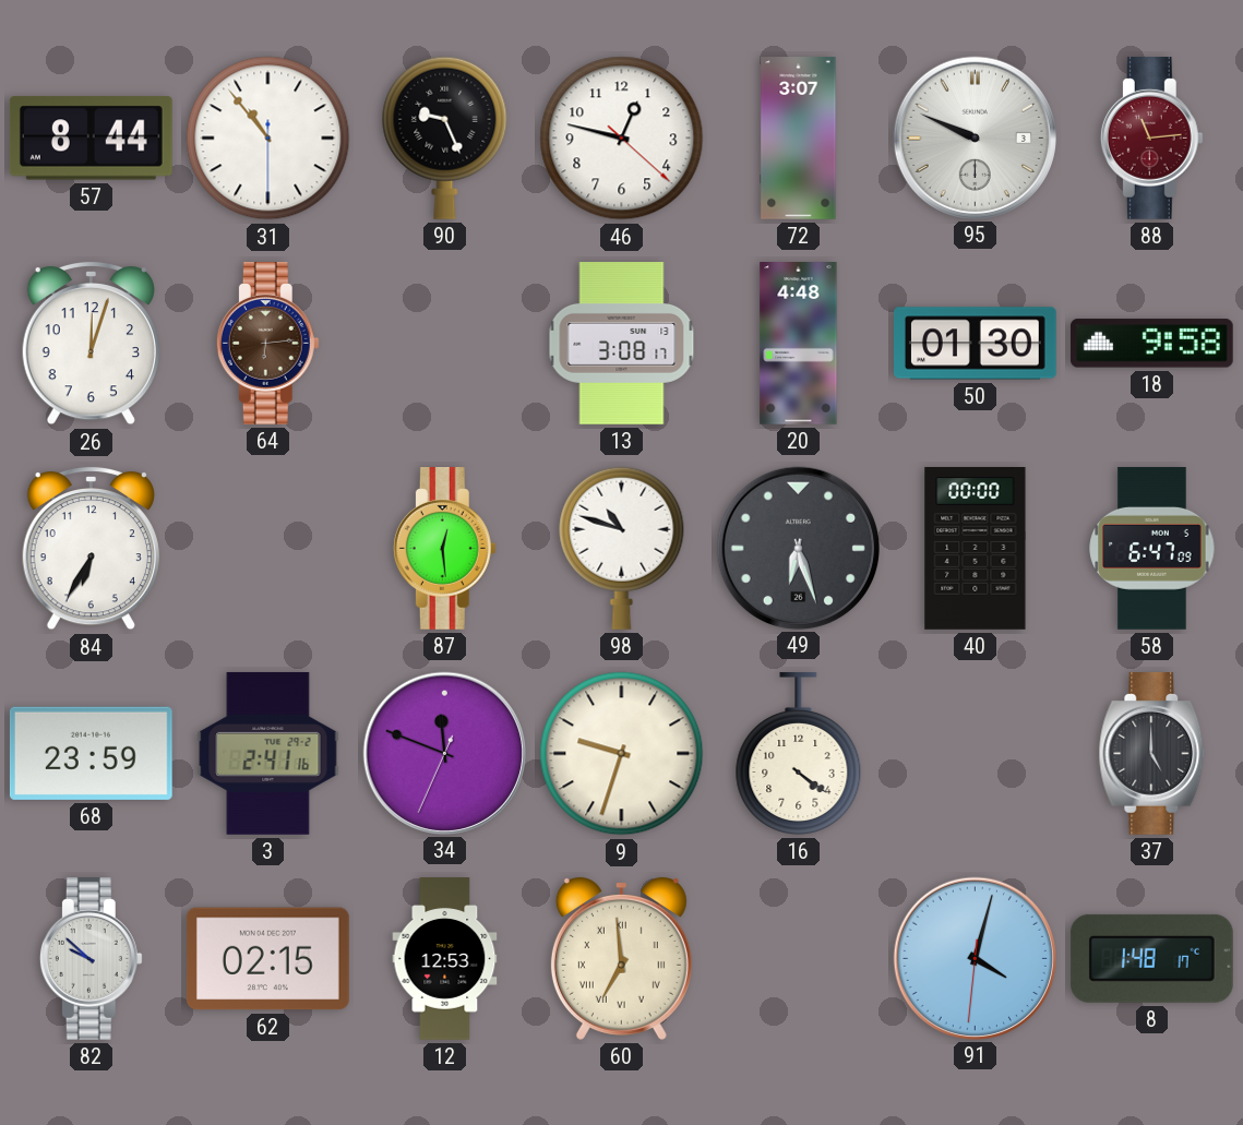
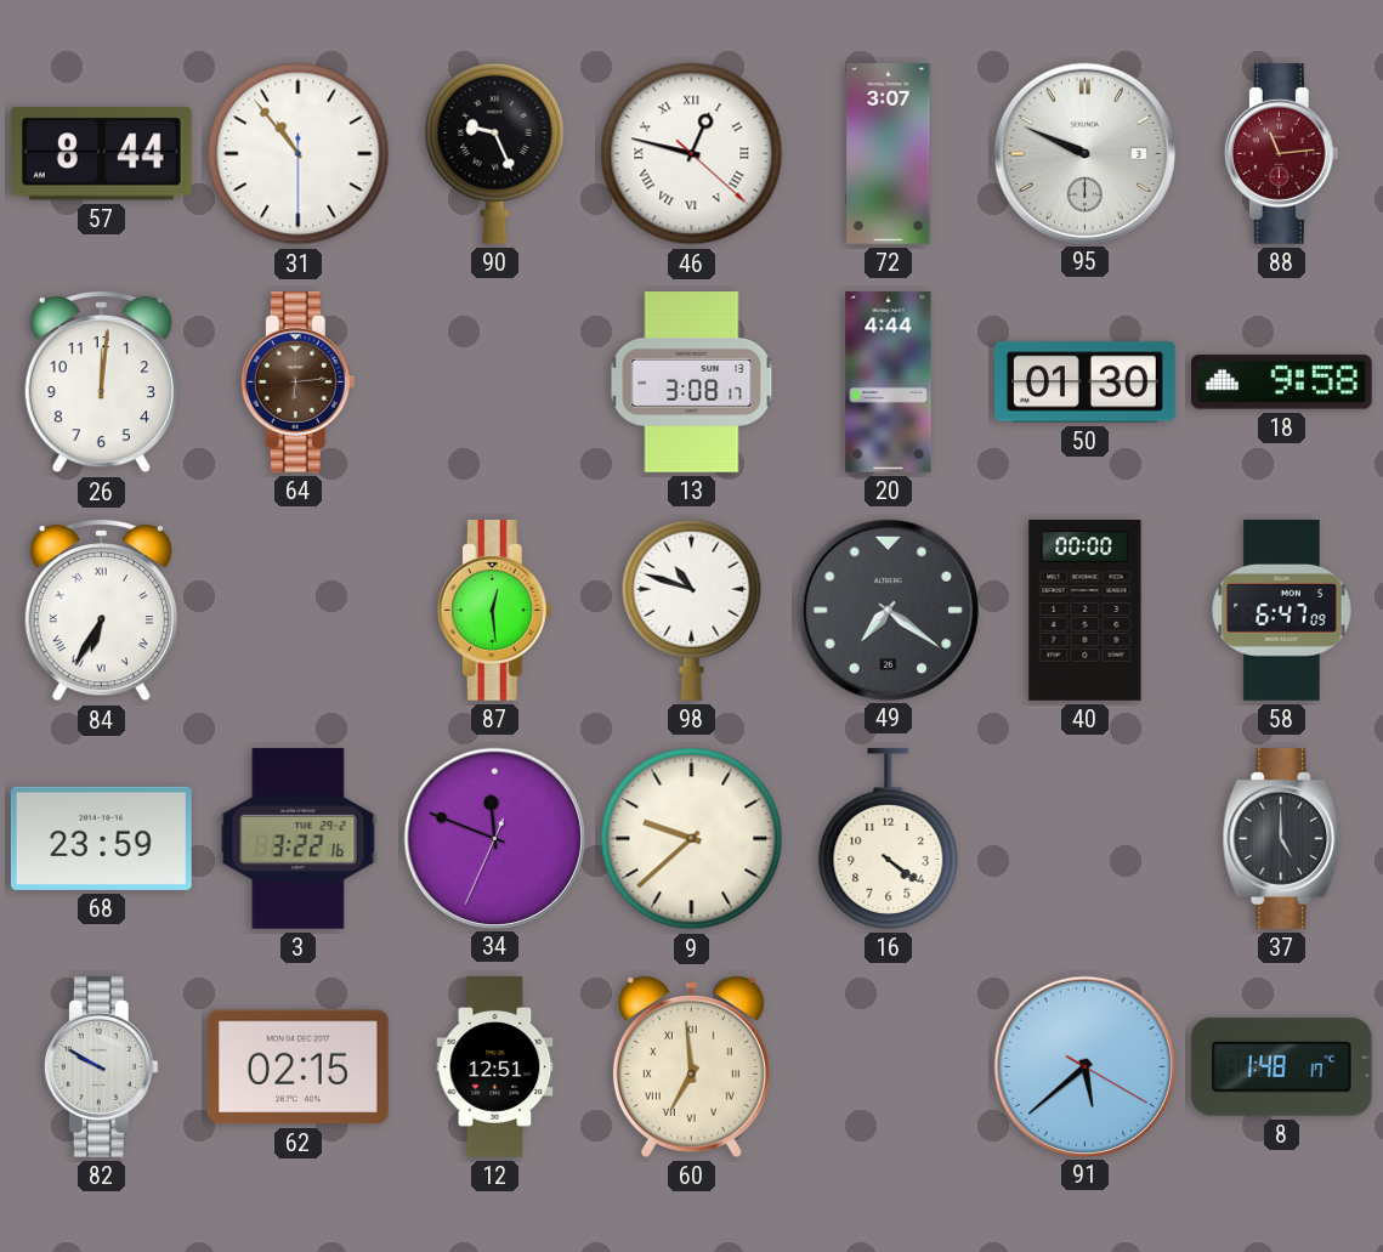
46 numerals: Arabic -> Roman
26: 12:03 -> 12:01
20: 4:48 -> 4:44
84 numerals: Arabic -> Roman
49: 6:27 -> 7:21
3: 2:41 -> 3:22
9: 9:33 -> 9:38
82: 9:52 -> 9:50
12: 12:53 -> 12:51
91: 4:02 -> 5:38
